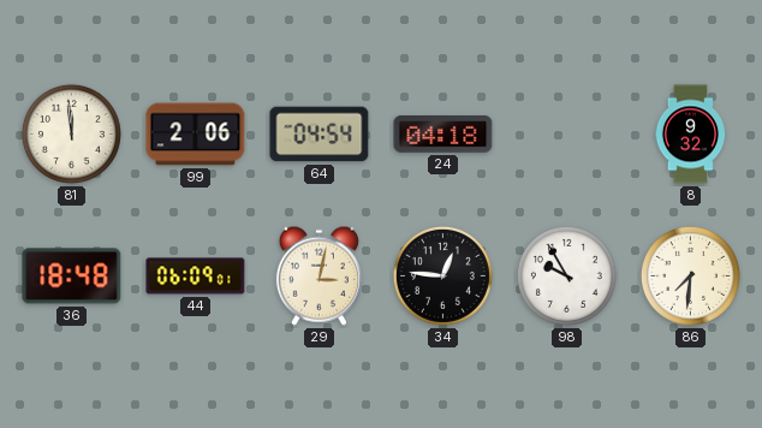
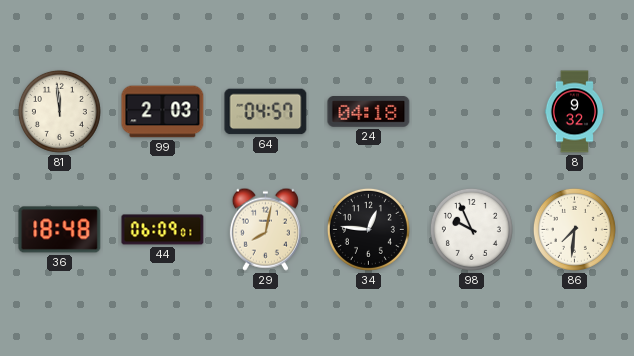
99: 2:06 -> 2:03
64: 04:54 -> 04:57
29: 3:02 -> 8:02
98: 9:55 -> 9:56
